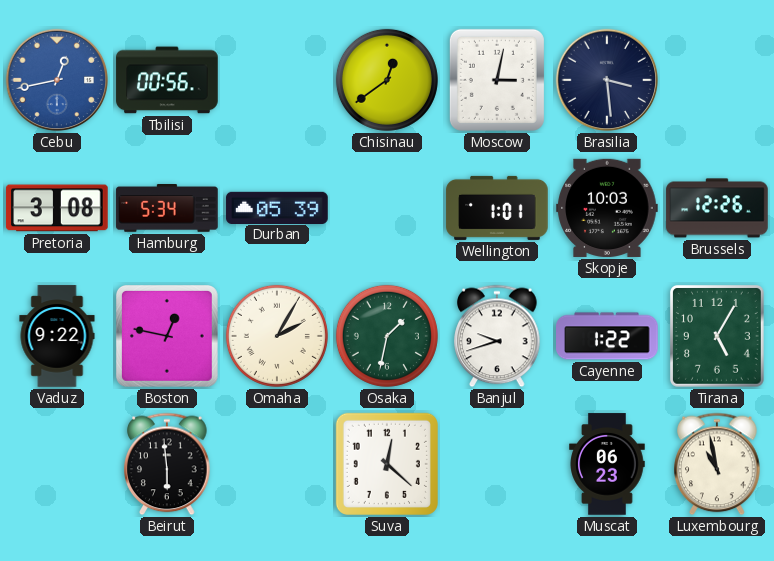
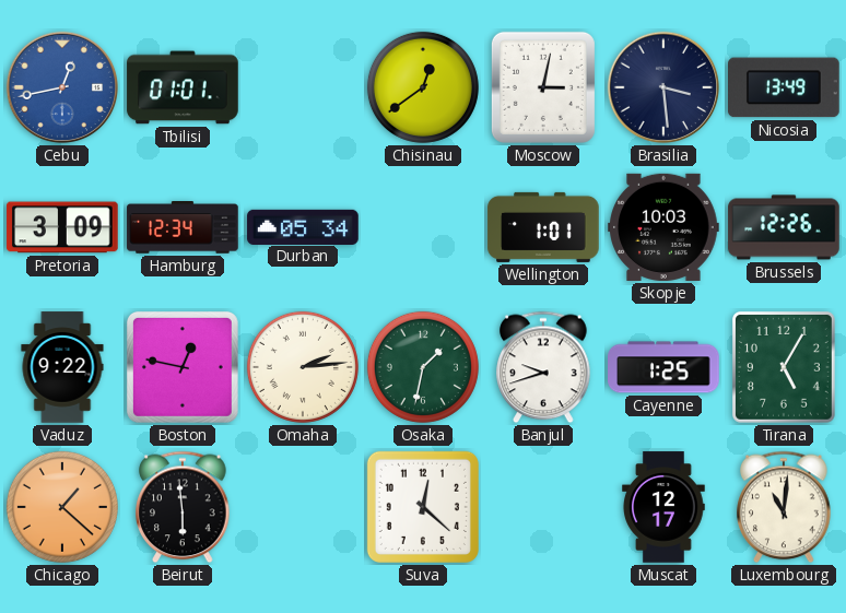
Tbilisi: 00:56 -> 01:01
Nicosia: none -> 13:49
Pretoria: 3:08 -> 3:09
Hamburg: 5:34 -> 12:34
Durban: 05:39 -> 05:34
Omaha: 2:05 -> 2:14
Cayenne: 1:22 -> 1:25
Chicago: none -> 1:22
Muscat: 06:23 -> 12:17
Luxembourg: 10:58 -> 11:01
